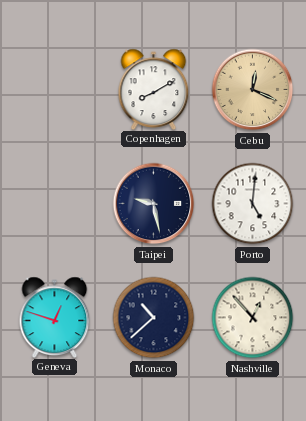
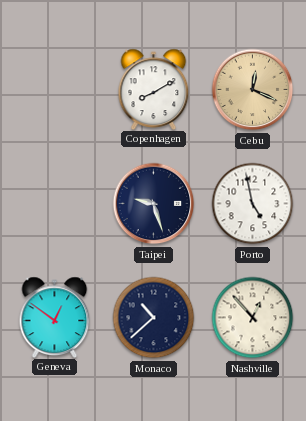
Taipei: 9:28 -> 9:27
Porto: 5:01 -> 4:58
Geneva: 12:48 -> 12:51
